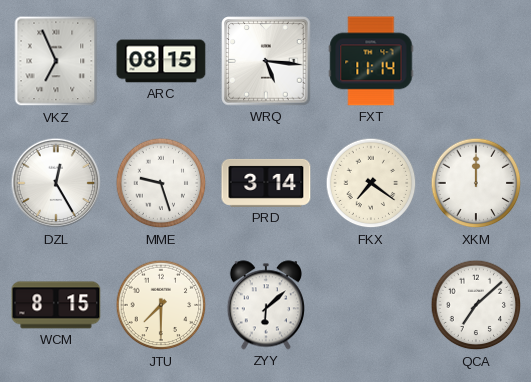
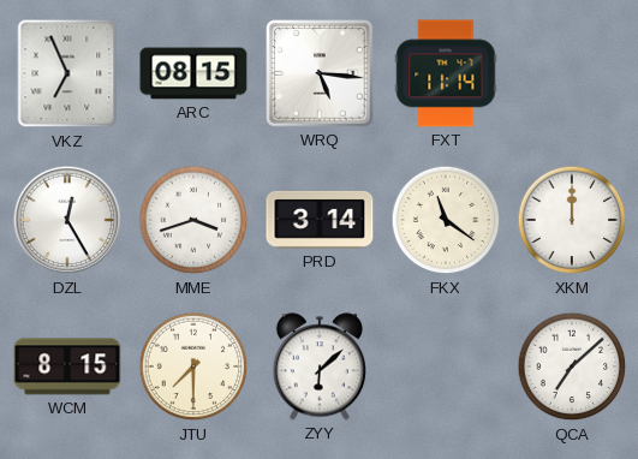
MME: 9:27 -> 3:42
FKX: 7:21 -> 11:21
